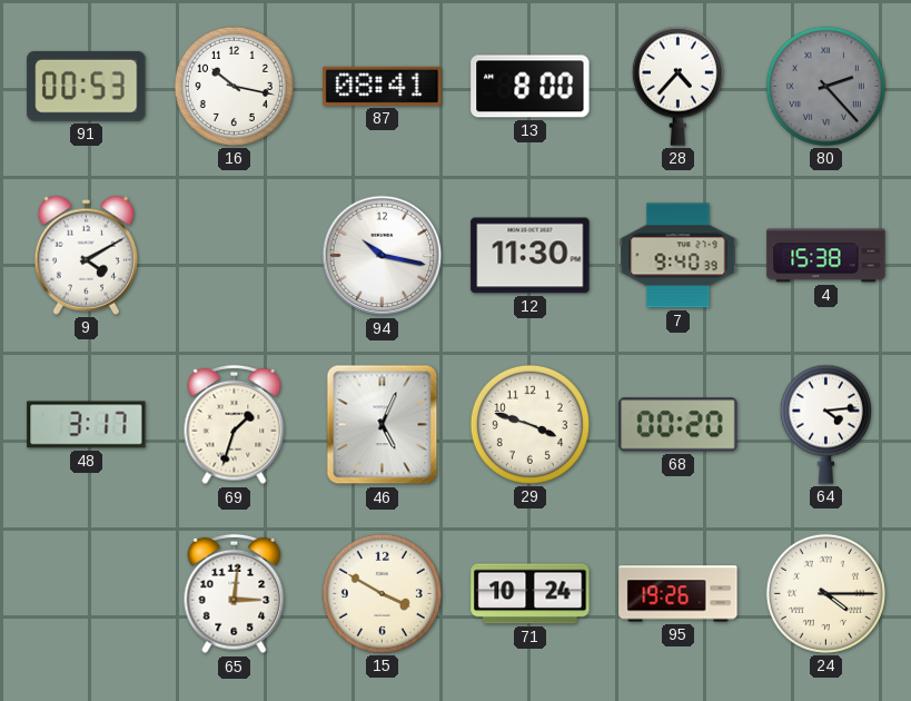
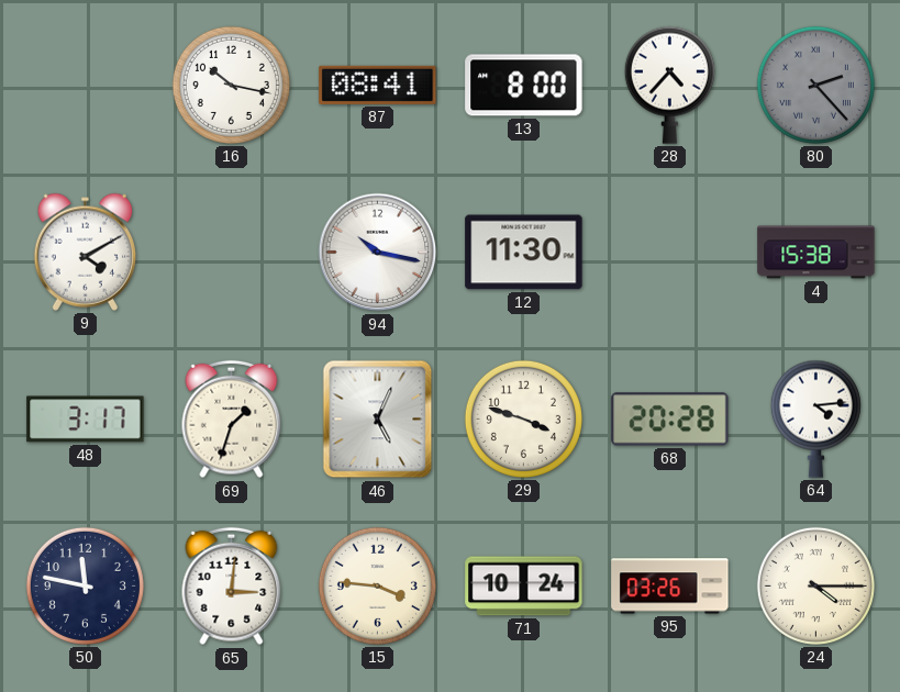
91: 00:53 -> none
7: 9:40 -> none
68: 00:20 -> 20:28
50: none -> 11:47
15: 3:50 -> 3:46
95: 19:26 -> 03:26
